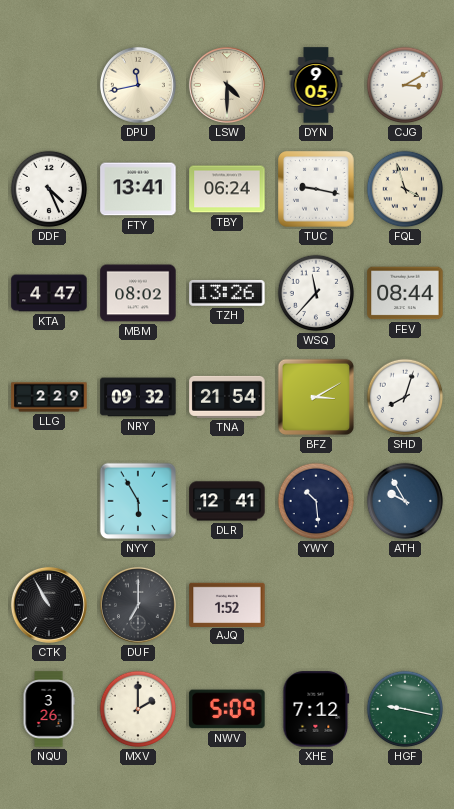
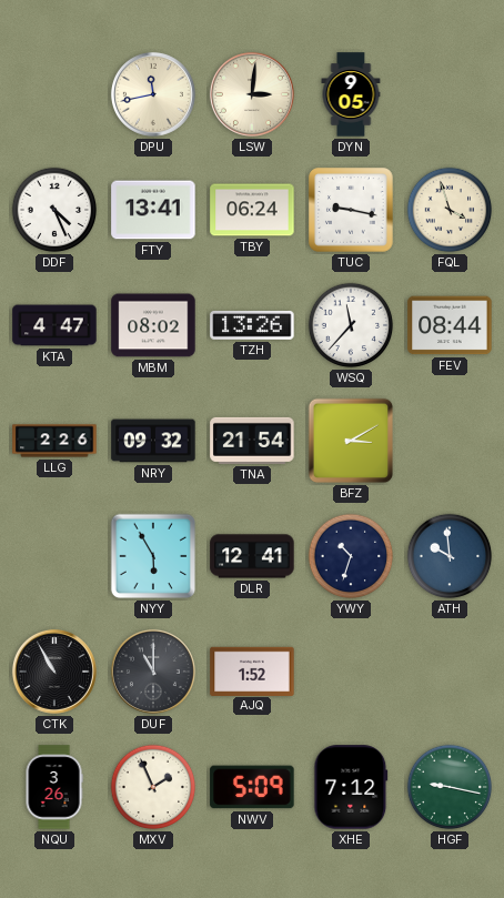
LSW: 4:30 -> 3:01
CJG: 3:10 -> none
LLG: 2:29 -> 2:26
SHD: 8:03 -> none
YWY: 10:29 -> 10:33
ATH: 9:55 -> 9:59
DUF: 7:00 -> 11:00
MXV: 2:00 -> 1:56
